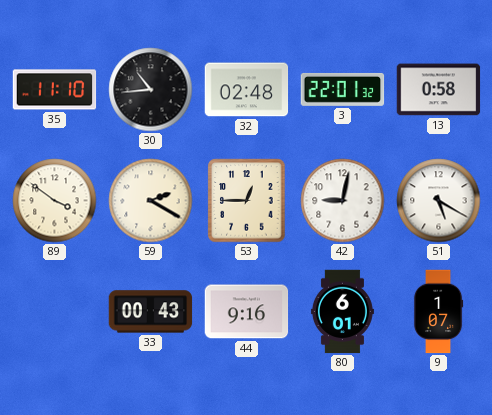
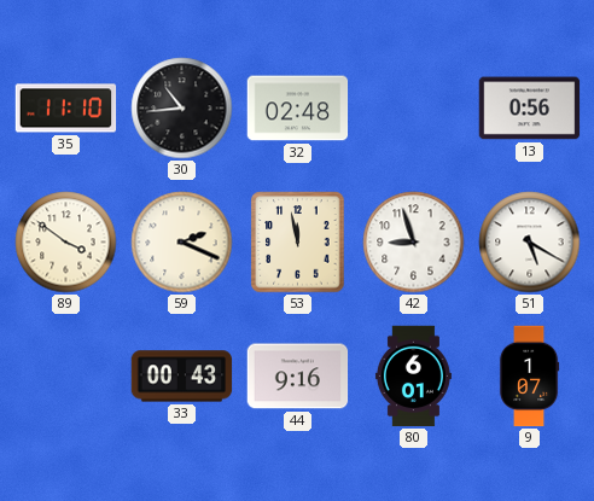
3: 22:01 -> none
13: 0:58 -> 0:56
59: 2:20 -> 2:19
53: 12:45 -> 11:58
42: 9:02 -> 8:57
